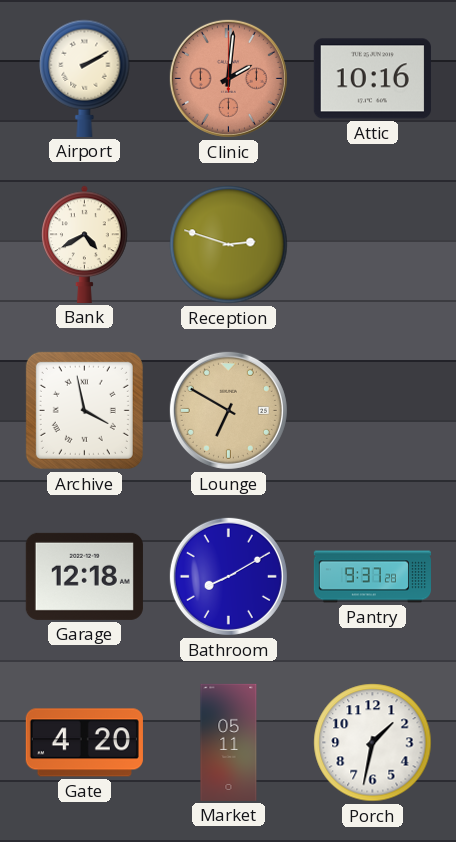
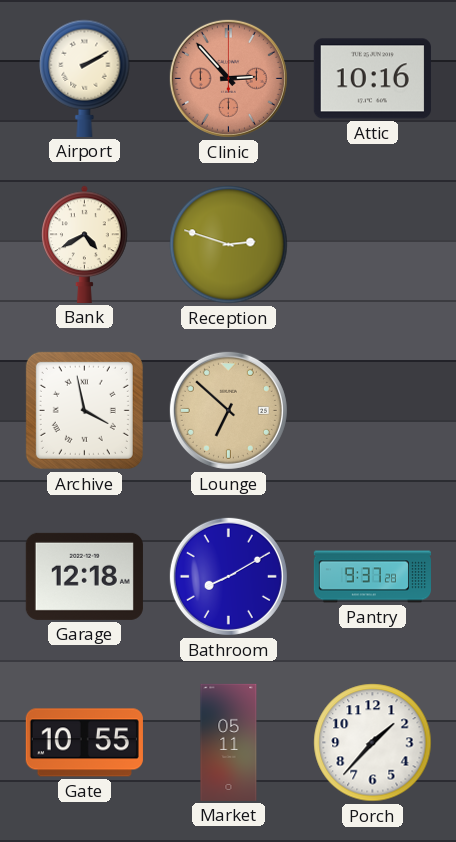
Clinic: 2:01 -> 2:53
Lounge: 6:50 -> 6:52
Gate: 4:20 -> 10:55
Porch: 1:32 -> 1:37
